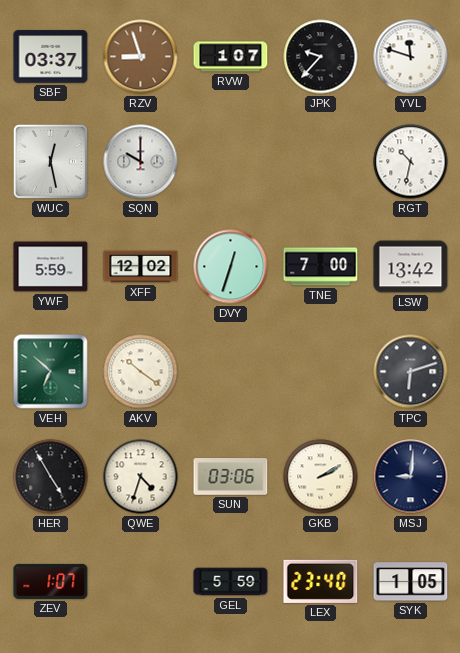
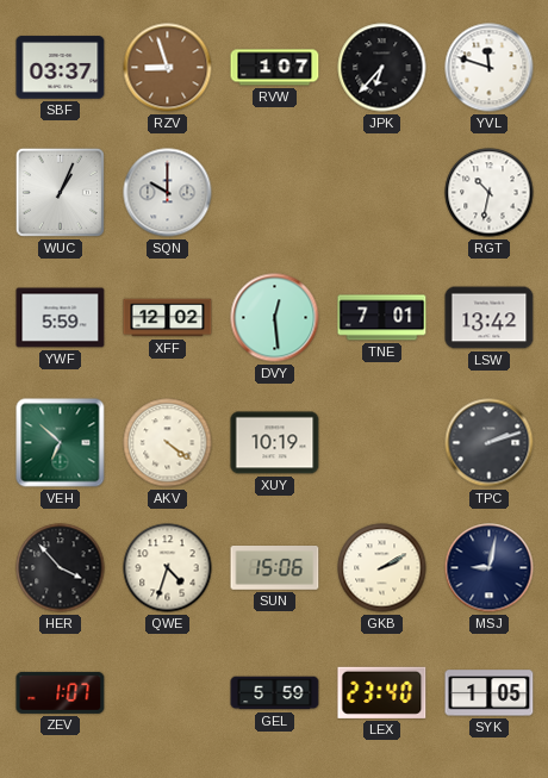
JPK: 9:37 -> 6:37
WUC: 12:28 -> 1:04
DVY: 12:33 -> 12:29
TNE: 7:00 -> 7:01
AKV: 10:21 -> 4:21
XUY: none -> 10:19
TPC: 6:12 -> 2:12
HER: 4:55 -> 3:53
SUN: 03:06 -> 15:06
MSJ: 9:01 -> 9:02
